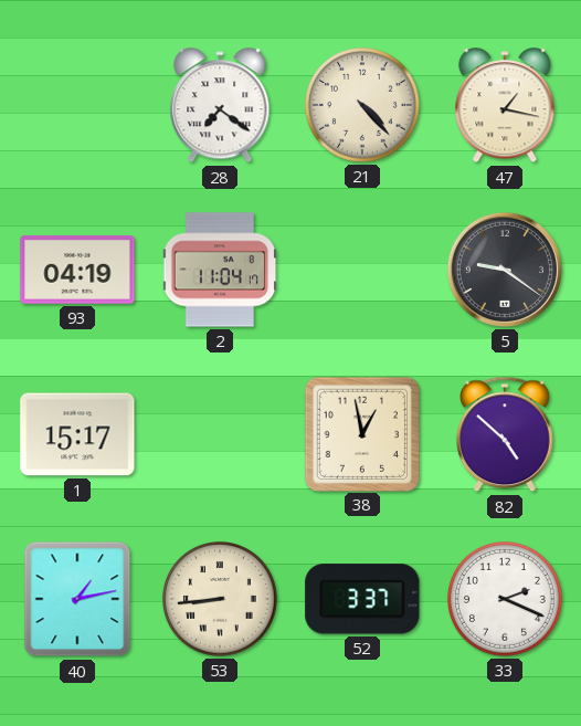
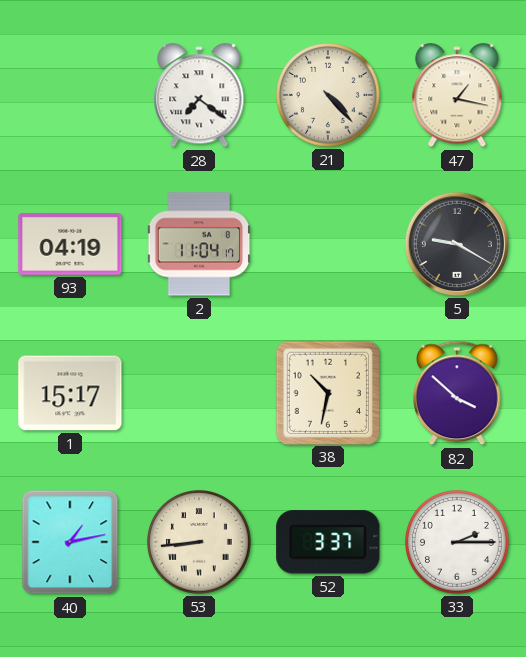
5: 9:21 -> 9:20
38: 12:58 -> 10:32
82: 4:52 -> 3:52
33: 2:19 -> 2:15
